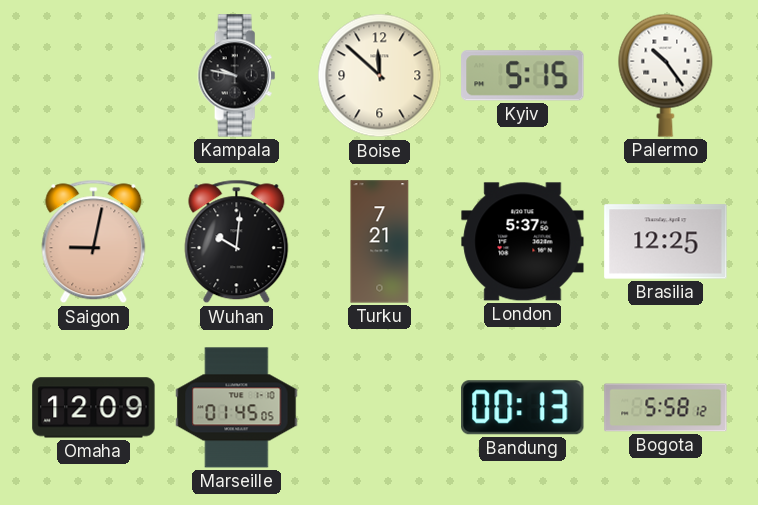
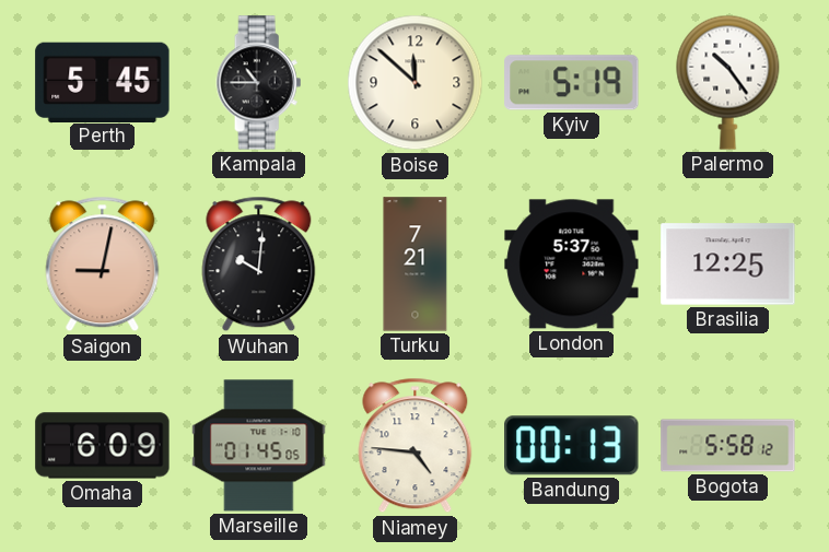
Perth: none -> 5:45
Kampala: 9:47 -> 10:45
Kyiv: 5:15 -> 5:19
Omaha: 12:09 -> 6:09
Niamey: none -> 4:46
